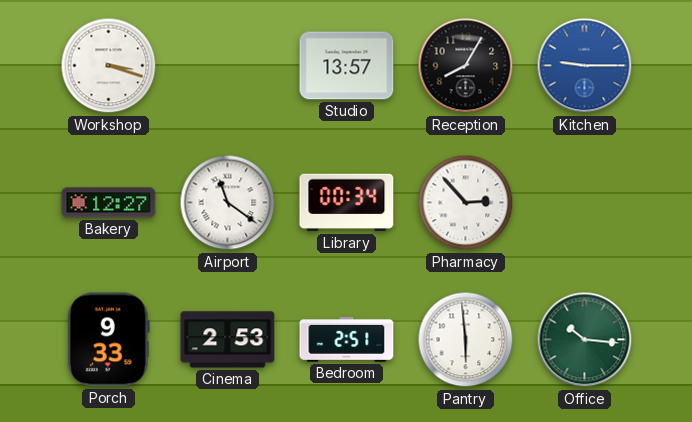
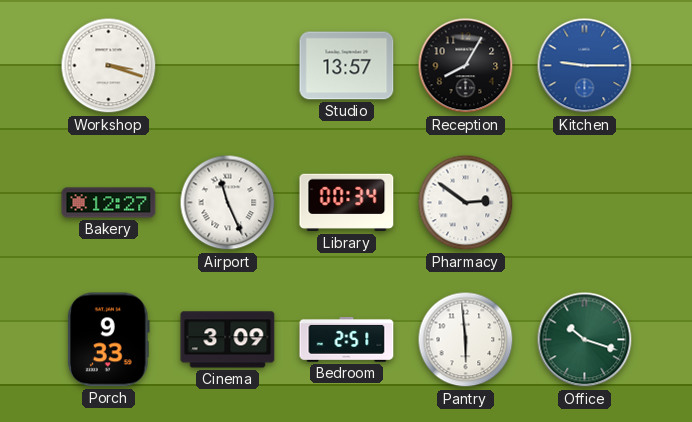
Airport: 11:21 -> 11:26
Pharmacy: 2:53 -> 2:51
Cinema: 2:53 -> 3:09
Office: 10:16 -> 10:18
